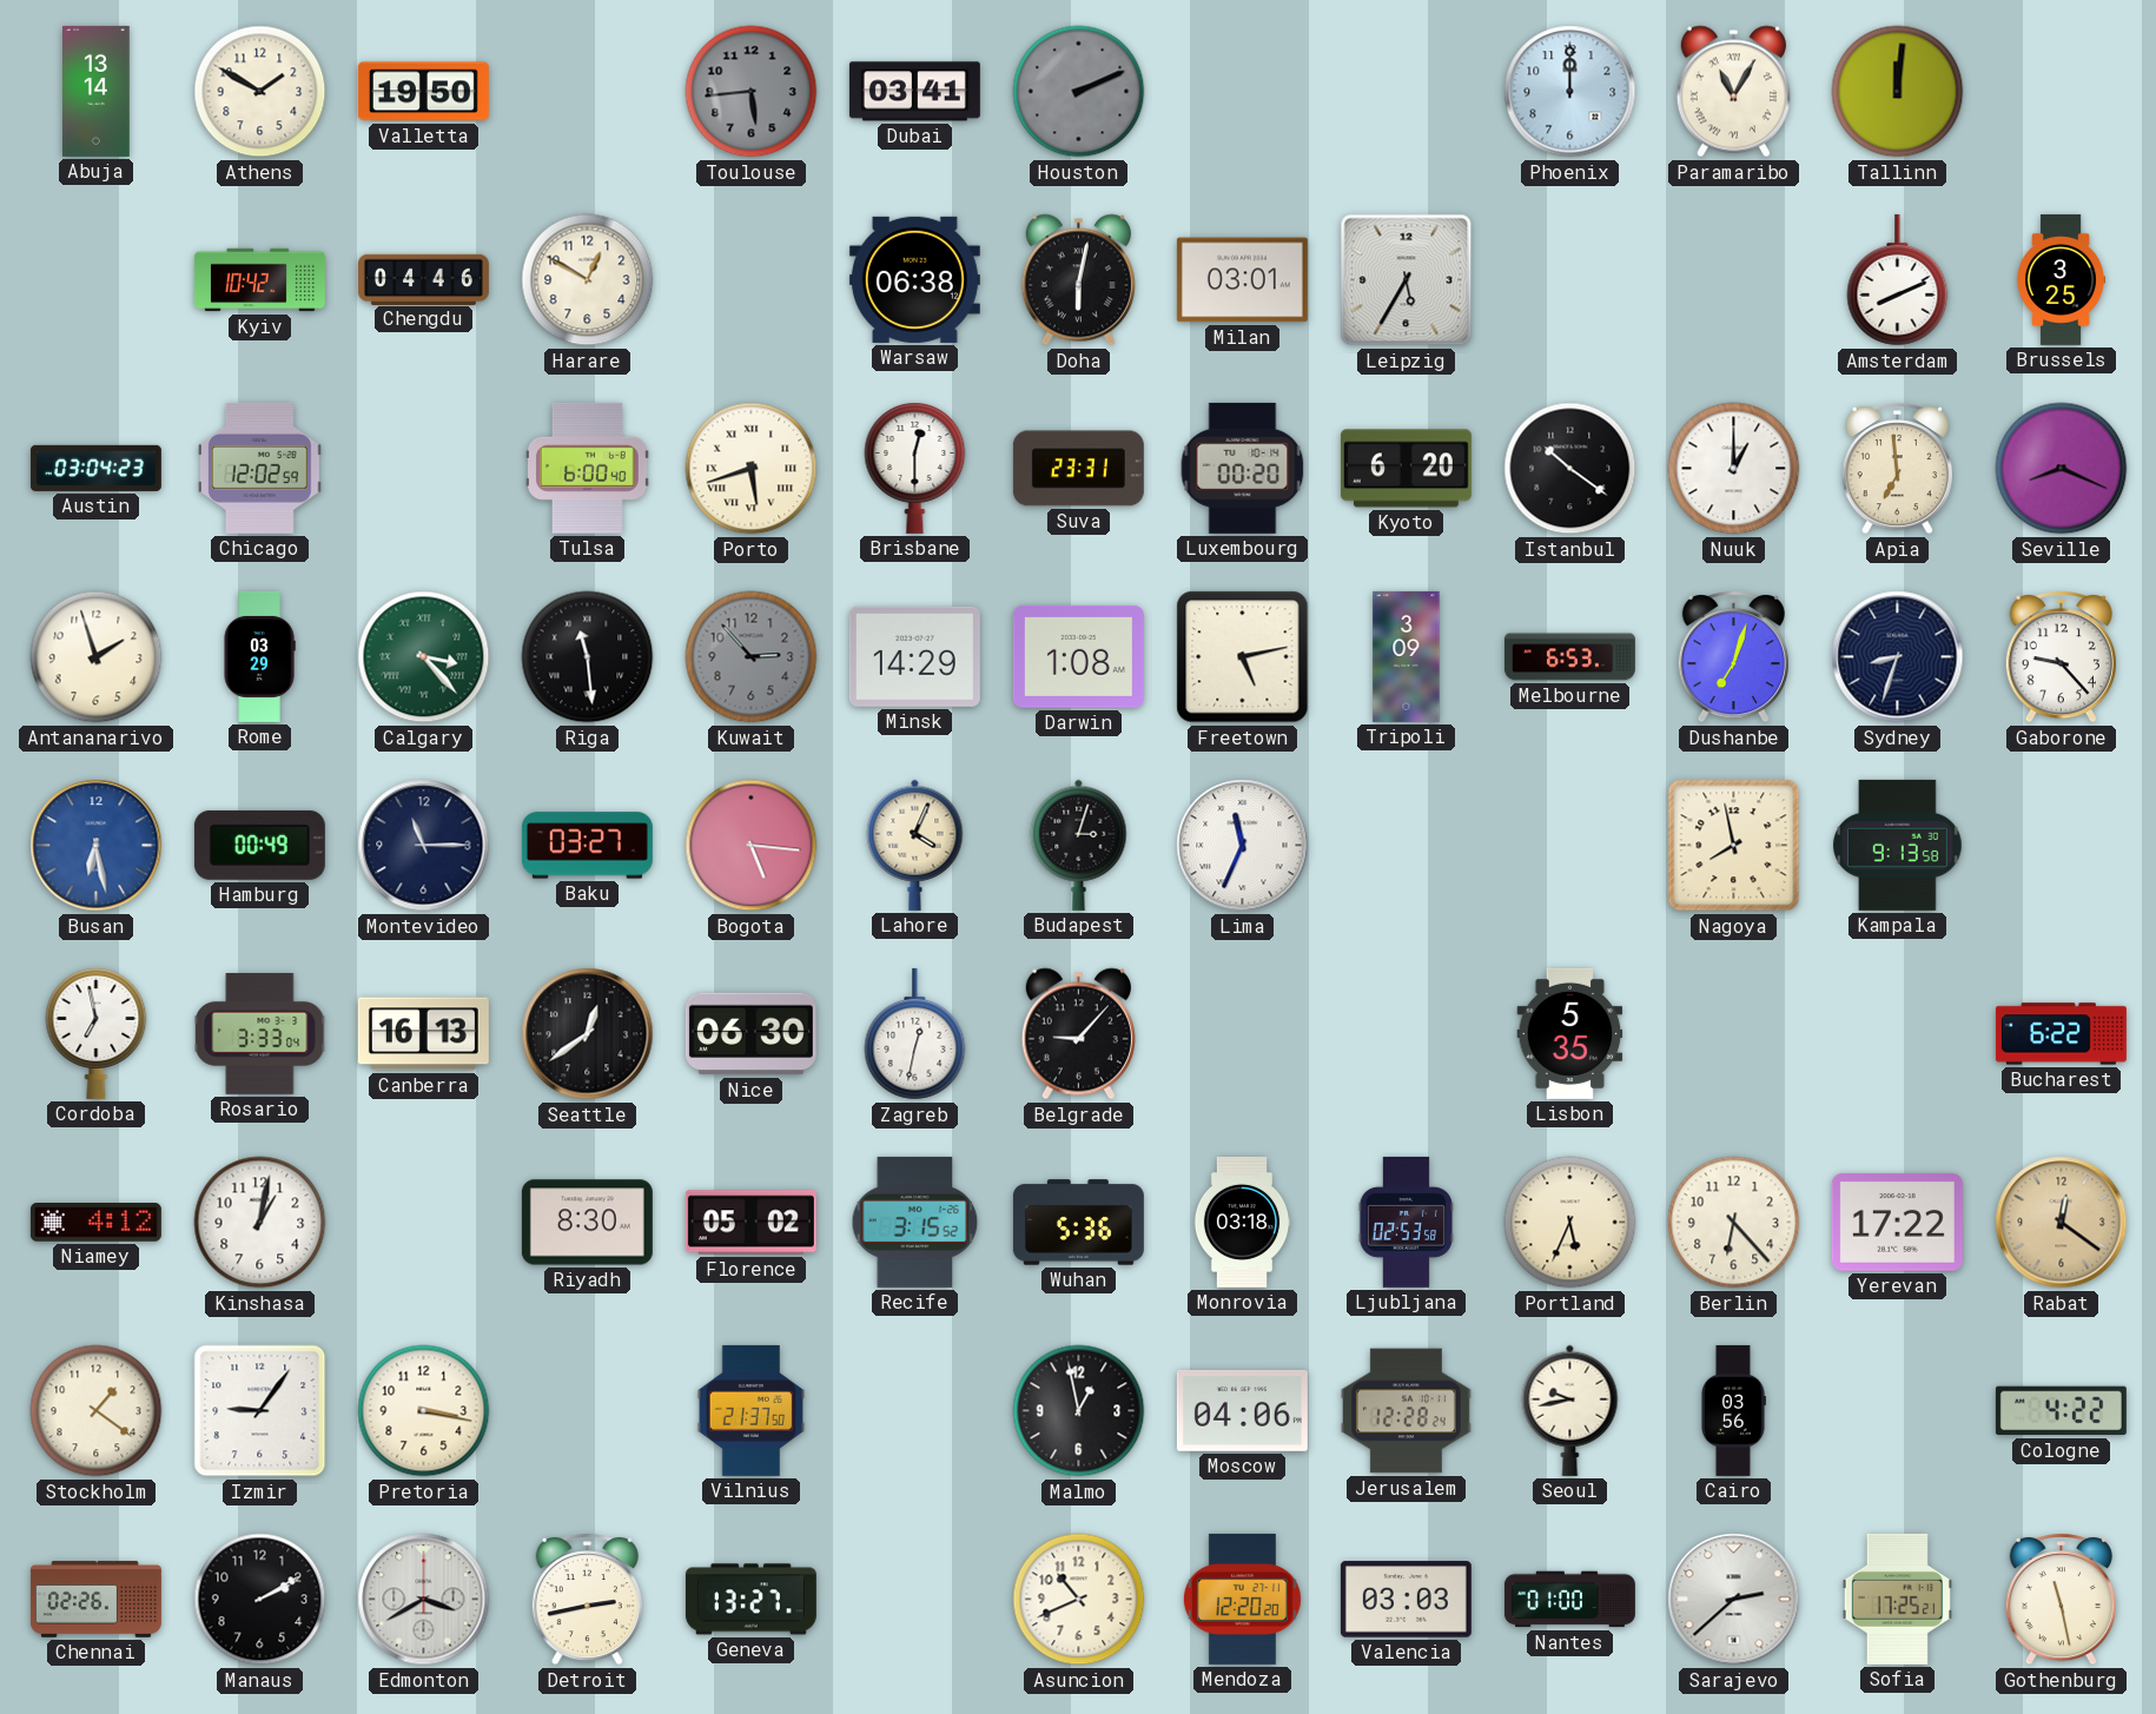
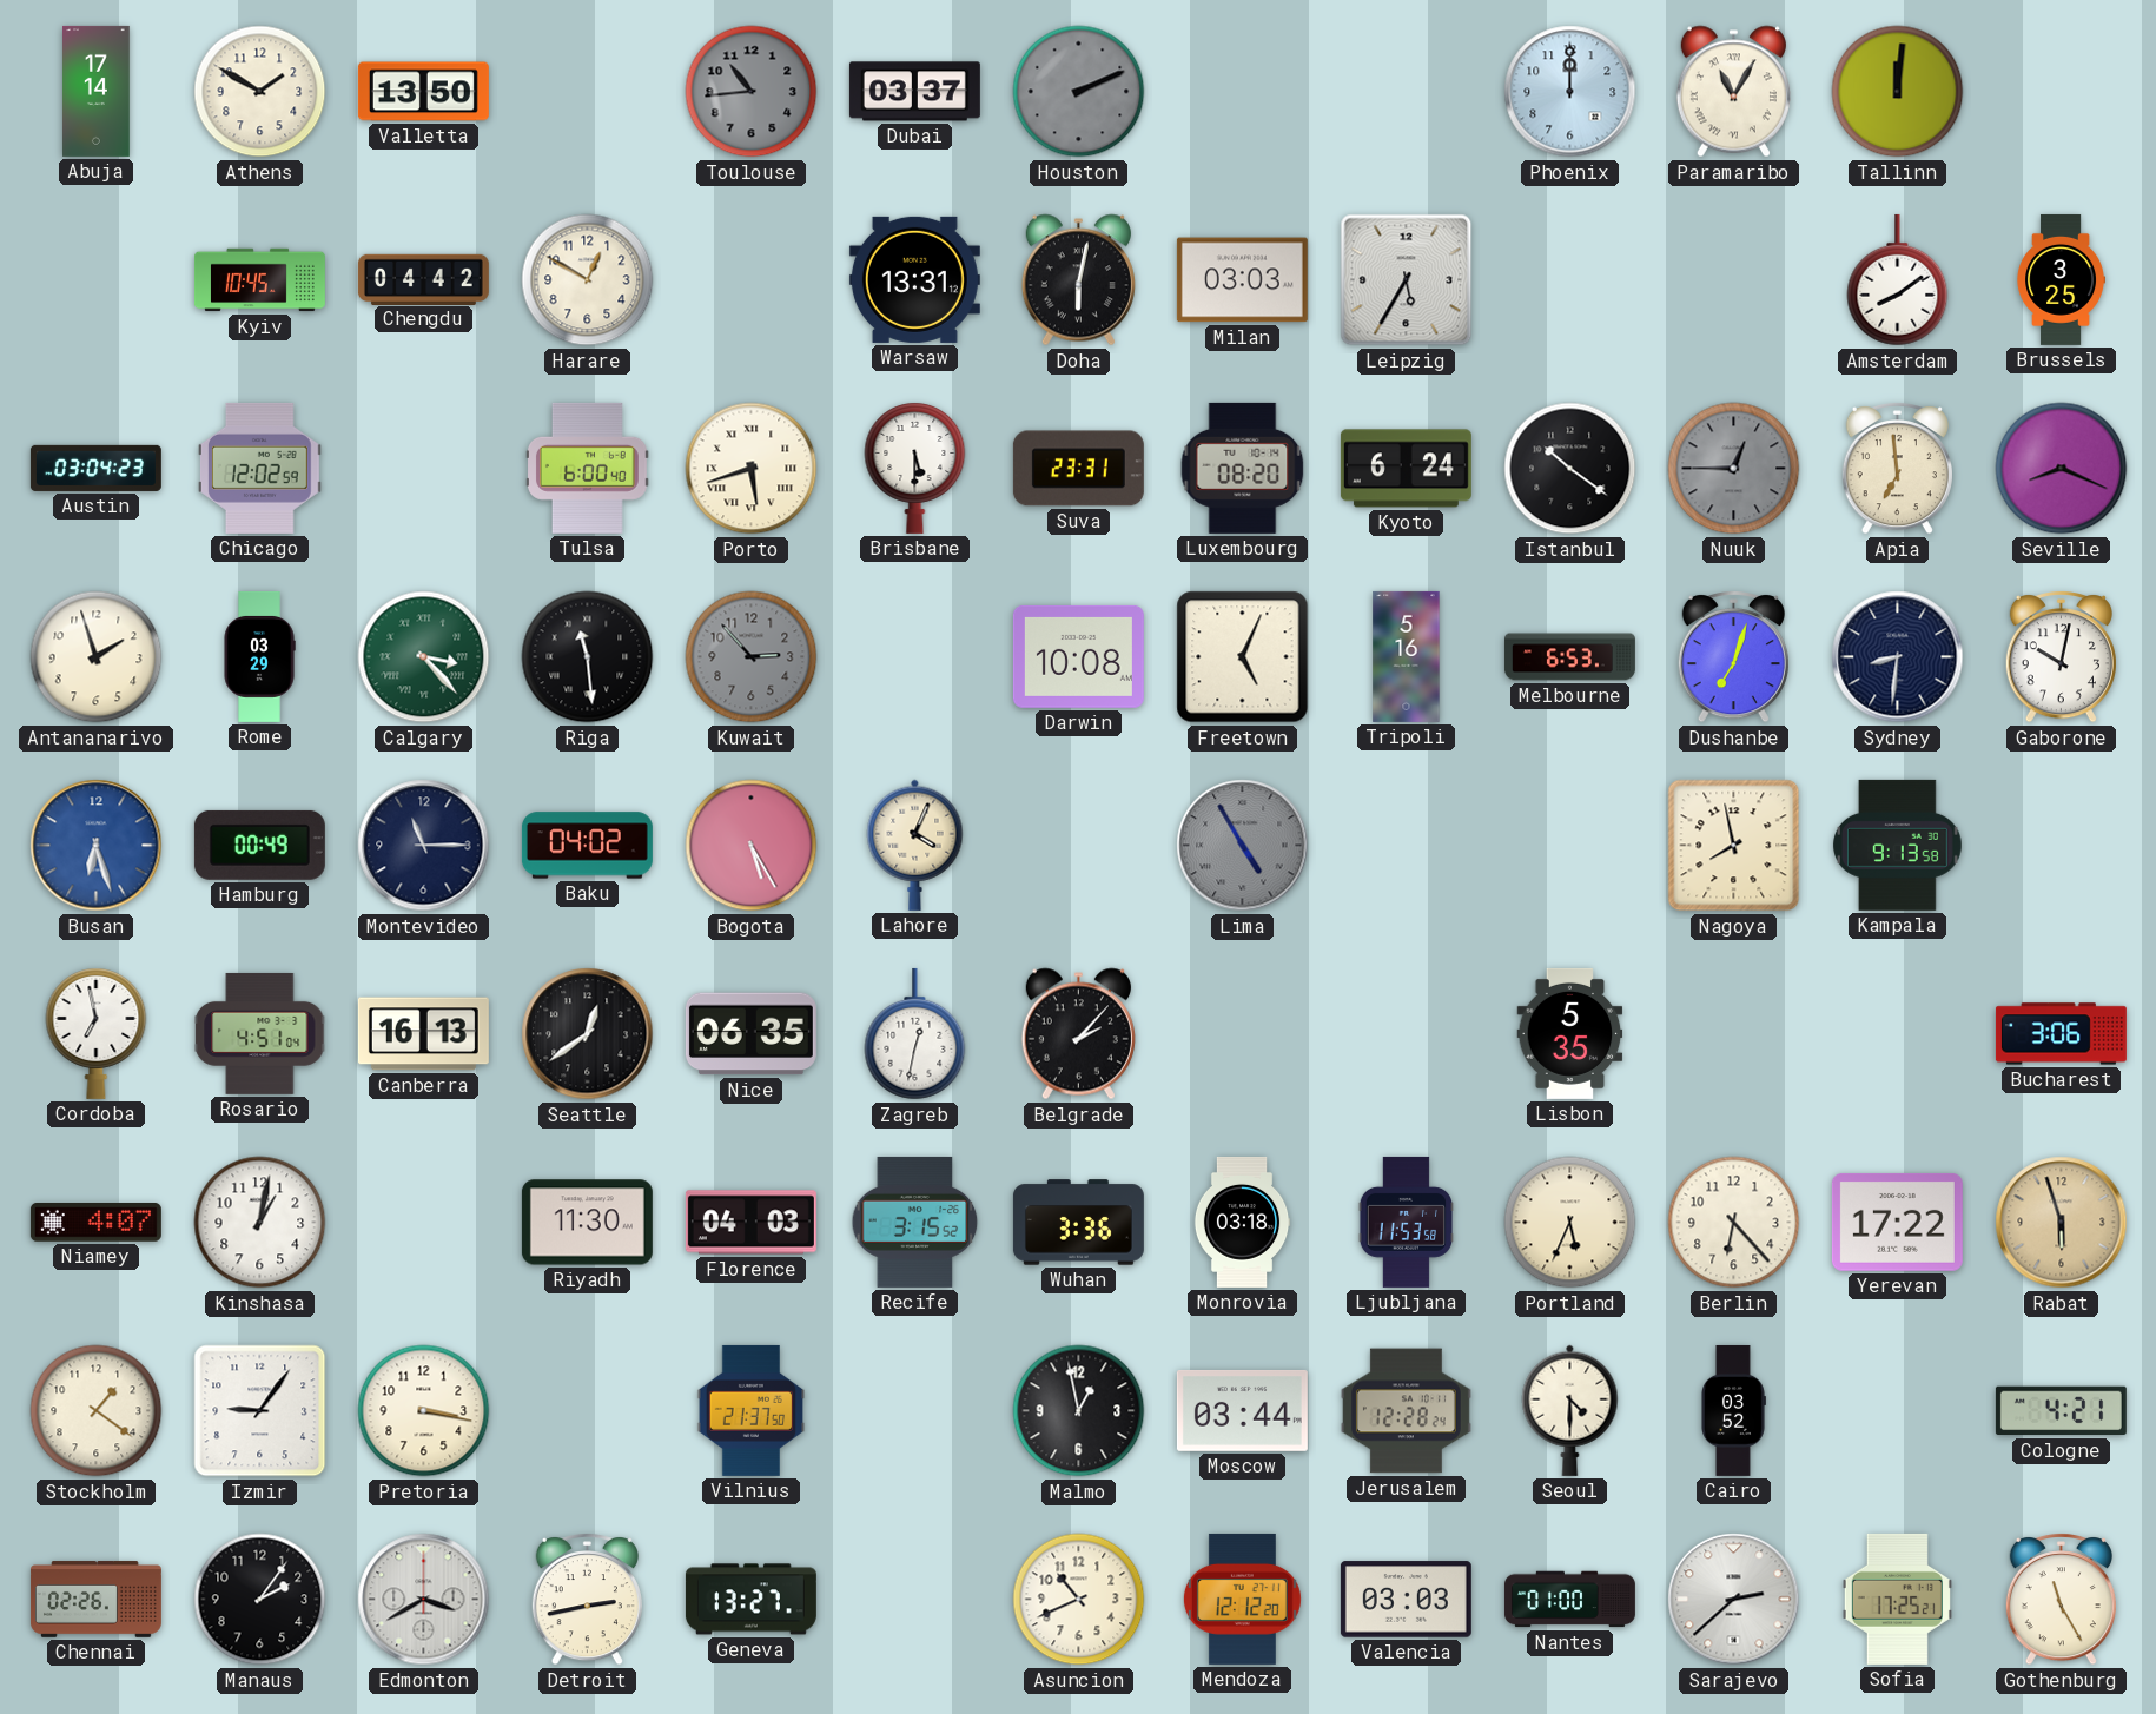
Abuja: 13:14 -> 17:14
Valletta: 19:50 -> 13:50
Toulouse: 5:44 -> 10:44
Dubai: 03:41 -> 03:37
Kyiv: 10:42 -> 10:45
Chengdu: 04:46 -> 04:42
Warsaw: 06:38 -> 13:31
Milan: 03:01 -> 03:03
Amsterdam: 8:11 -> 8:09
Brisbane: 12:30 -> 5:30
Luxembourg: 00:20 -> 08:20
Kyoto: 6:20 -> 6:24
Nuuk: 1:00 -> 12:45
Nuuk dial: white -> grey
Minsk: 14:29 -> none
Darwin: 1:08 -> 10:08
Freetown: 5:13 -> 5:04
Tripoli: 3:09 -> 5:16
Sydney: 8:33 -> 8:31
Gaborone: 9:23 -> 10:02
Busan: 6:28 -> 6:27
Baku: 03:27 -> 04:02
Bogota: 5:16 -> 5:25
Budapest: 3:03 -> none
Lima: 11:34 -> 4:55
Lima dial: white -> grey
Rosario: 3:33 -> 4:51
Nice: 06:30 -> 06:35
Belgrade: 9:07 -> 2:07
Bucharest: 6:22 -> 3:06
Niamey: 4:12 -> 4:07
Riyadh: 8:30 -> 11:30
Florence: 05:02 -> 04:03
Wuhan: 5:36 -> 3:36
Ljubljana: 02:53 -> 11:53
Rabat: 12:21 -> 5:57
Moscow: 04:06 -> 03:44
Seoul: 9:43 -> 4:30
Cairo: 03:56 -> 03:52
Cologne: 4:22 -> 4:21
Manaus: 2:10 -> 2:06
Mendoza: 12:20 -> 12:12
Gothenburg: 11:28 -> 11:25
